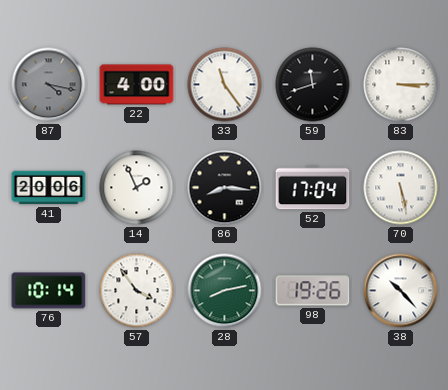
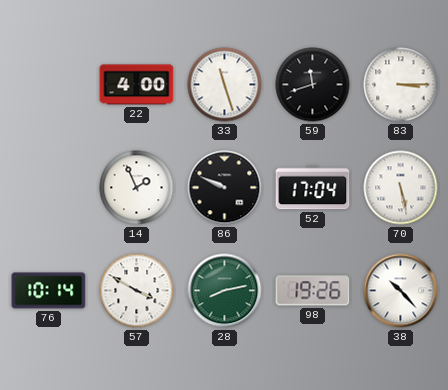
87: 4:17 -> none
33: 11:24 -> 11:27
41: 20:06 -> none
86: 8:16 -> 9:49
57: 3:54 -> 3:50
